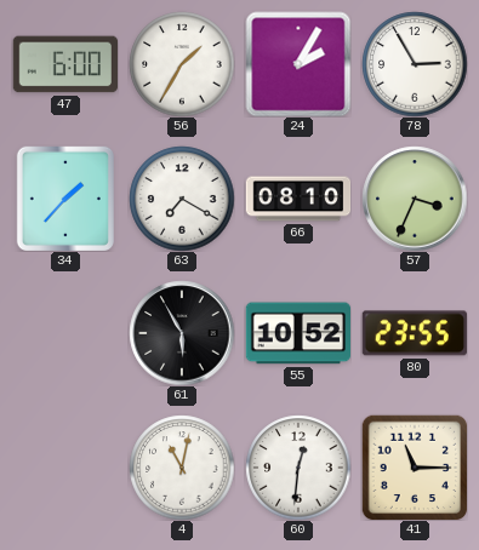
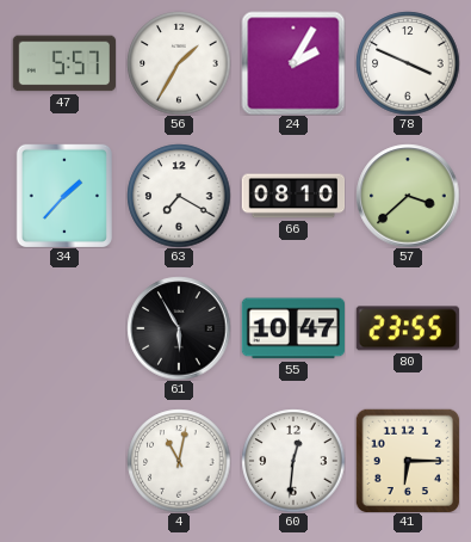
47: 6:00 -> 5:57
78: 2:55 -> 3:49
57: 3:34 -> 3:38
55: 10:52 -> 10:47
41: 11:15 -> 6:15
